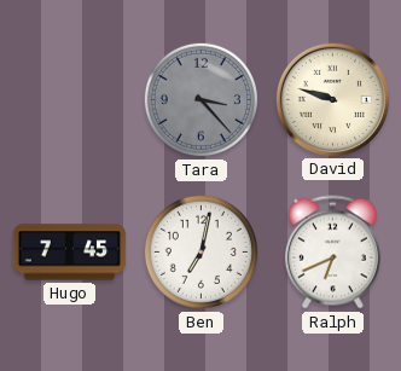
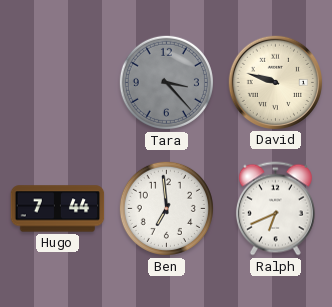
Hugo: 7:45 -> 7:44
Ben: 7:02 -> 6:59
